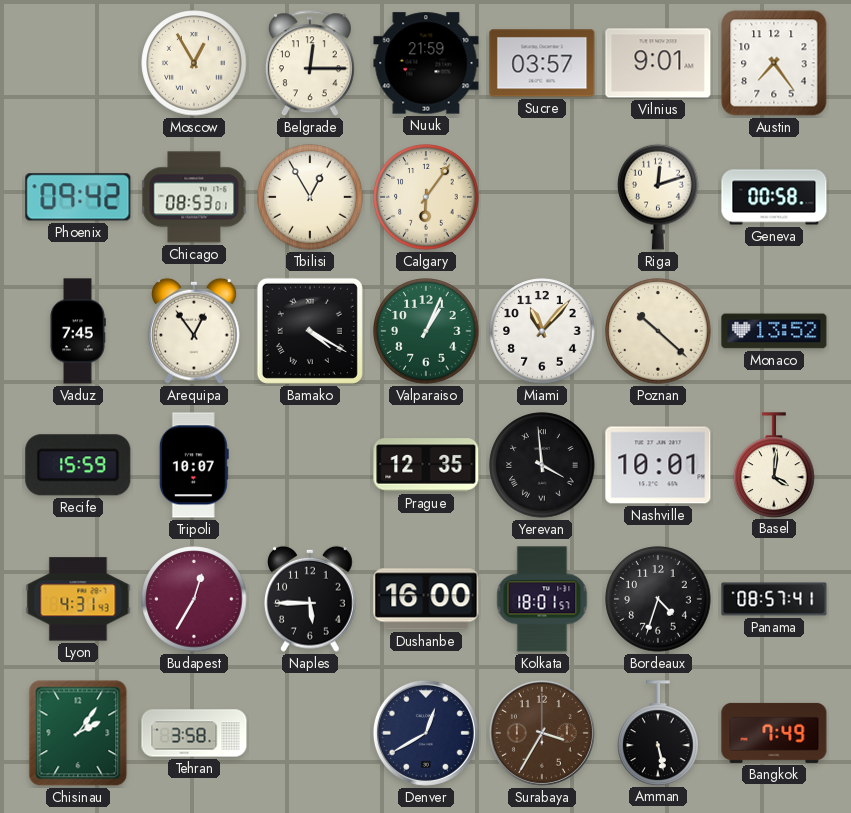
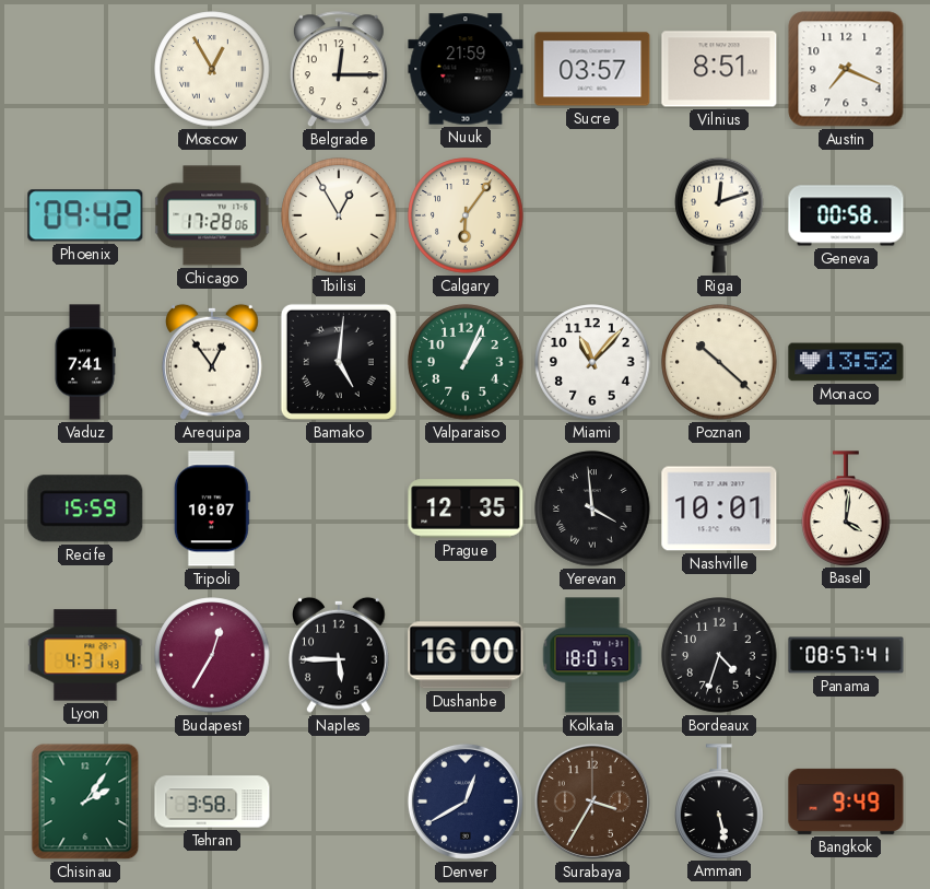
Vilnius: 9:01 -> 8:51
Austin: 7:24 -> 7:19
Chicago: 08:53 -> 17:28
Vaduz: 7:45 -> 7:41
Bamako: 4:20 -> 5:01
Bangkok: 7:49 -> 9:49
